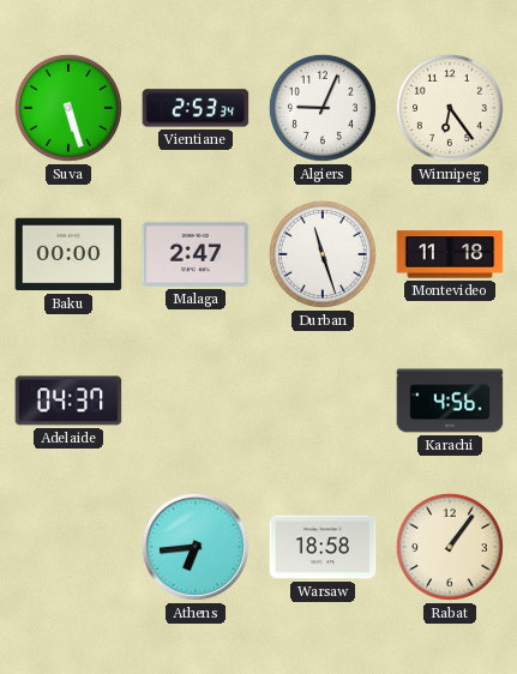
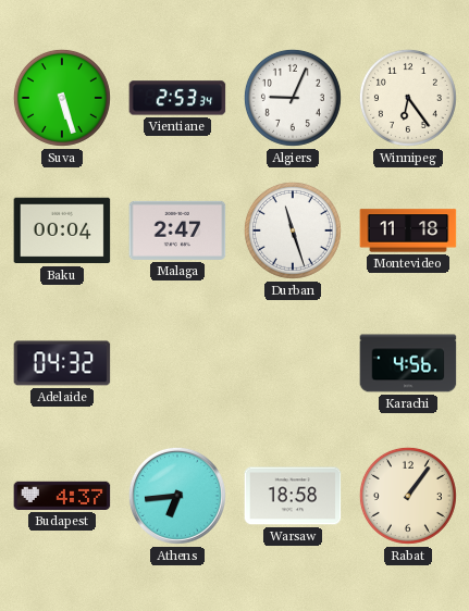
Baku: 00:00 -> 00:04
Adelaide: 04:37 -> 04:32
Budapest: none -> 4:37
